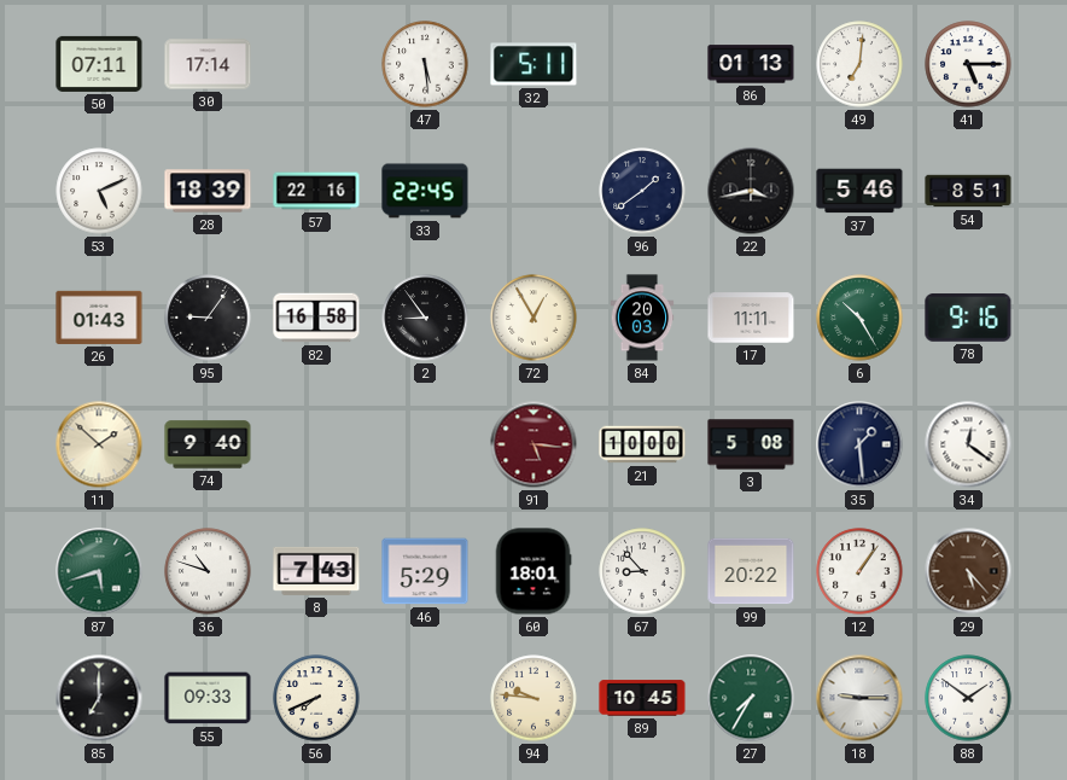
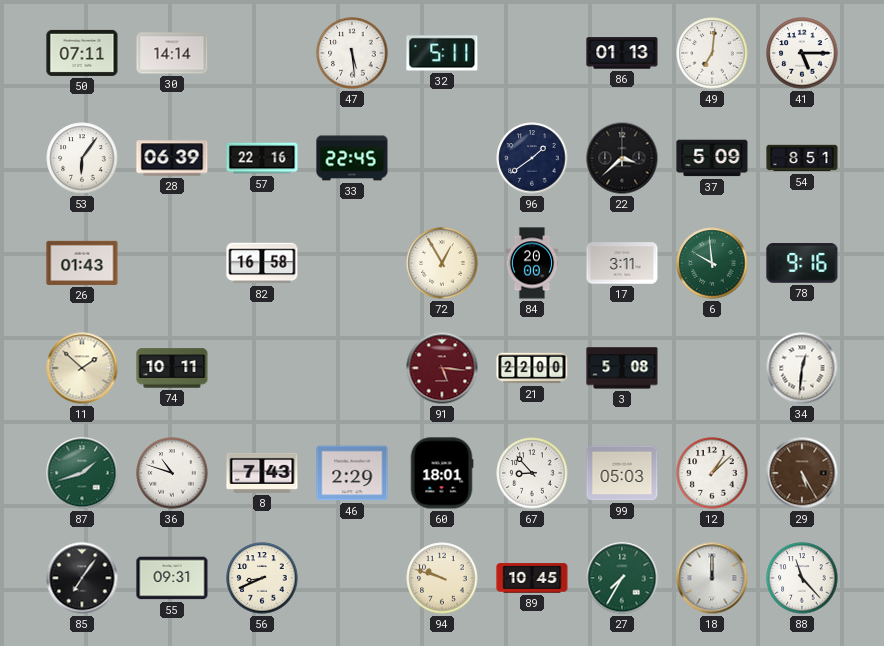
30: 17:14 -> 14:14
53: 5:11 -> 6:06
28: 18:39 -> 06:39
22: 3:43 -> 3:38
37: 5:46 -> 5:09
95: 9:06 -> none
2: 8:54 -> none
84: 20:03 -> 20:00
17: 11:11 -> 3:11
6: 10:25 -> 9:59
74: 9:40 -> 10:11
21: 10:00 -> 22:00
35: 1:29 -> none
34: 12:21 -> 12:31
87: 5:42 -> 1:42
46: 5:29 -> 2:29
99: 20:22 -> 05:03
12: 1:06 -> 1:08
29: 5:23 -> 5:25
85: 7:00 -> 7:06
55: 09:33 -> 09:31
56: 7:41 -> 8:41
94: 9:46 -> 9:48
18: 9:15 -> 12:00
88: 1:51 -> 11:23
